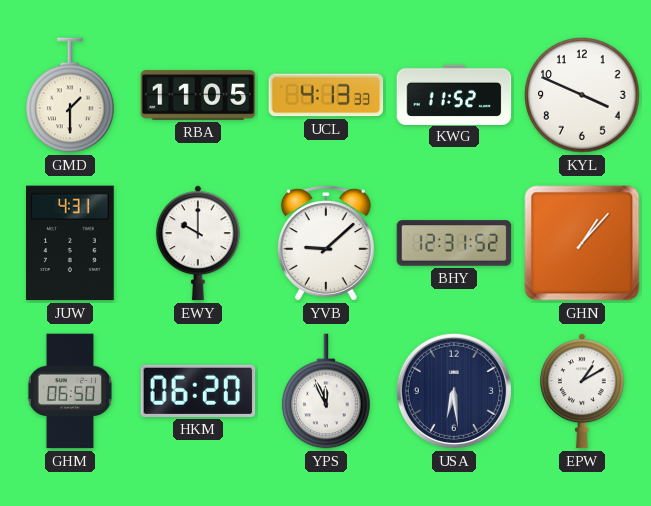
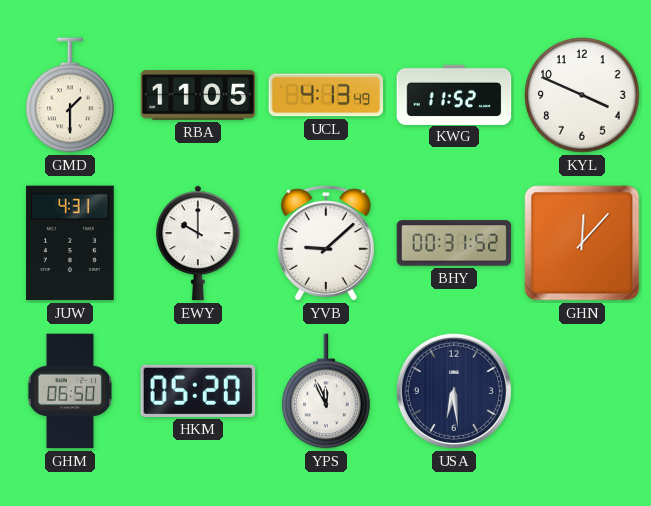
UCL: 4:13:33 -> 4:13:49
BHY: 12:31 -> 00:31
GHN: 1:07 -> 12:07
HKM: 06:20 -> 05:20
EPW: 1:10 -> none
